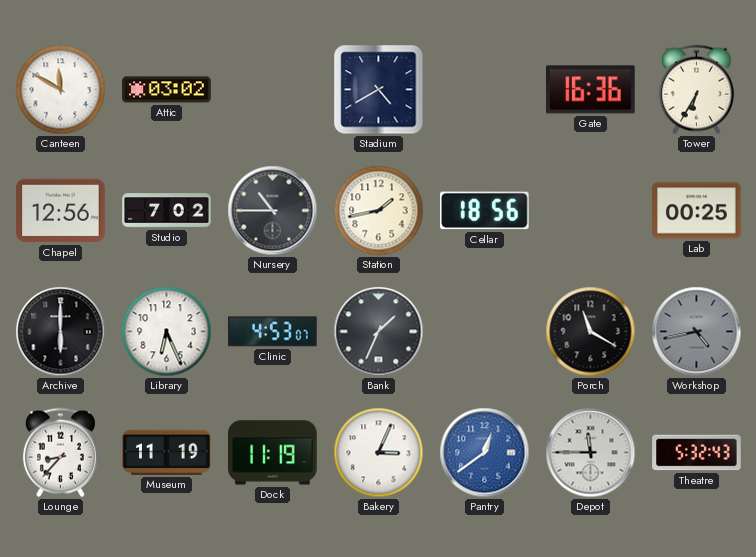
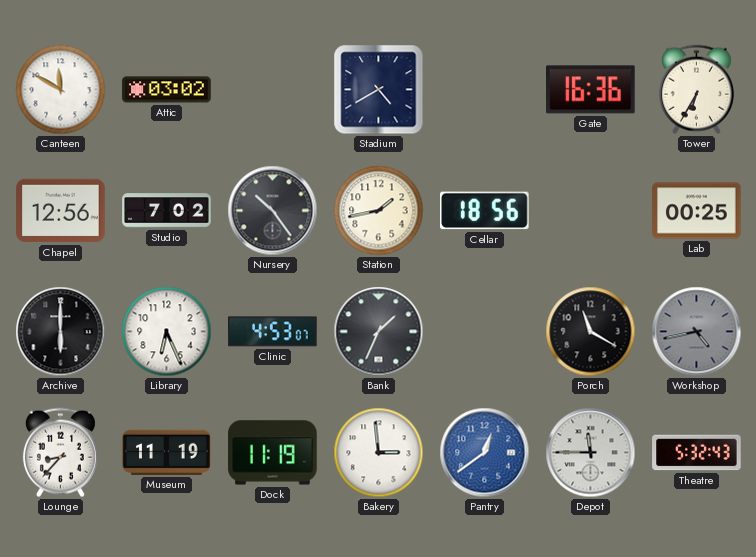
Nursery: 10:45 -> 10:24
Bakery: 3:04 -> 2:59
